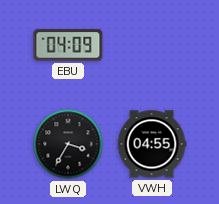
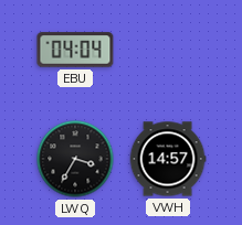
EBU: 04:09 -> 04:04
VWH: 04:55 -> 14:57
